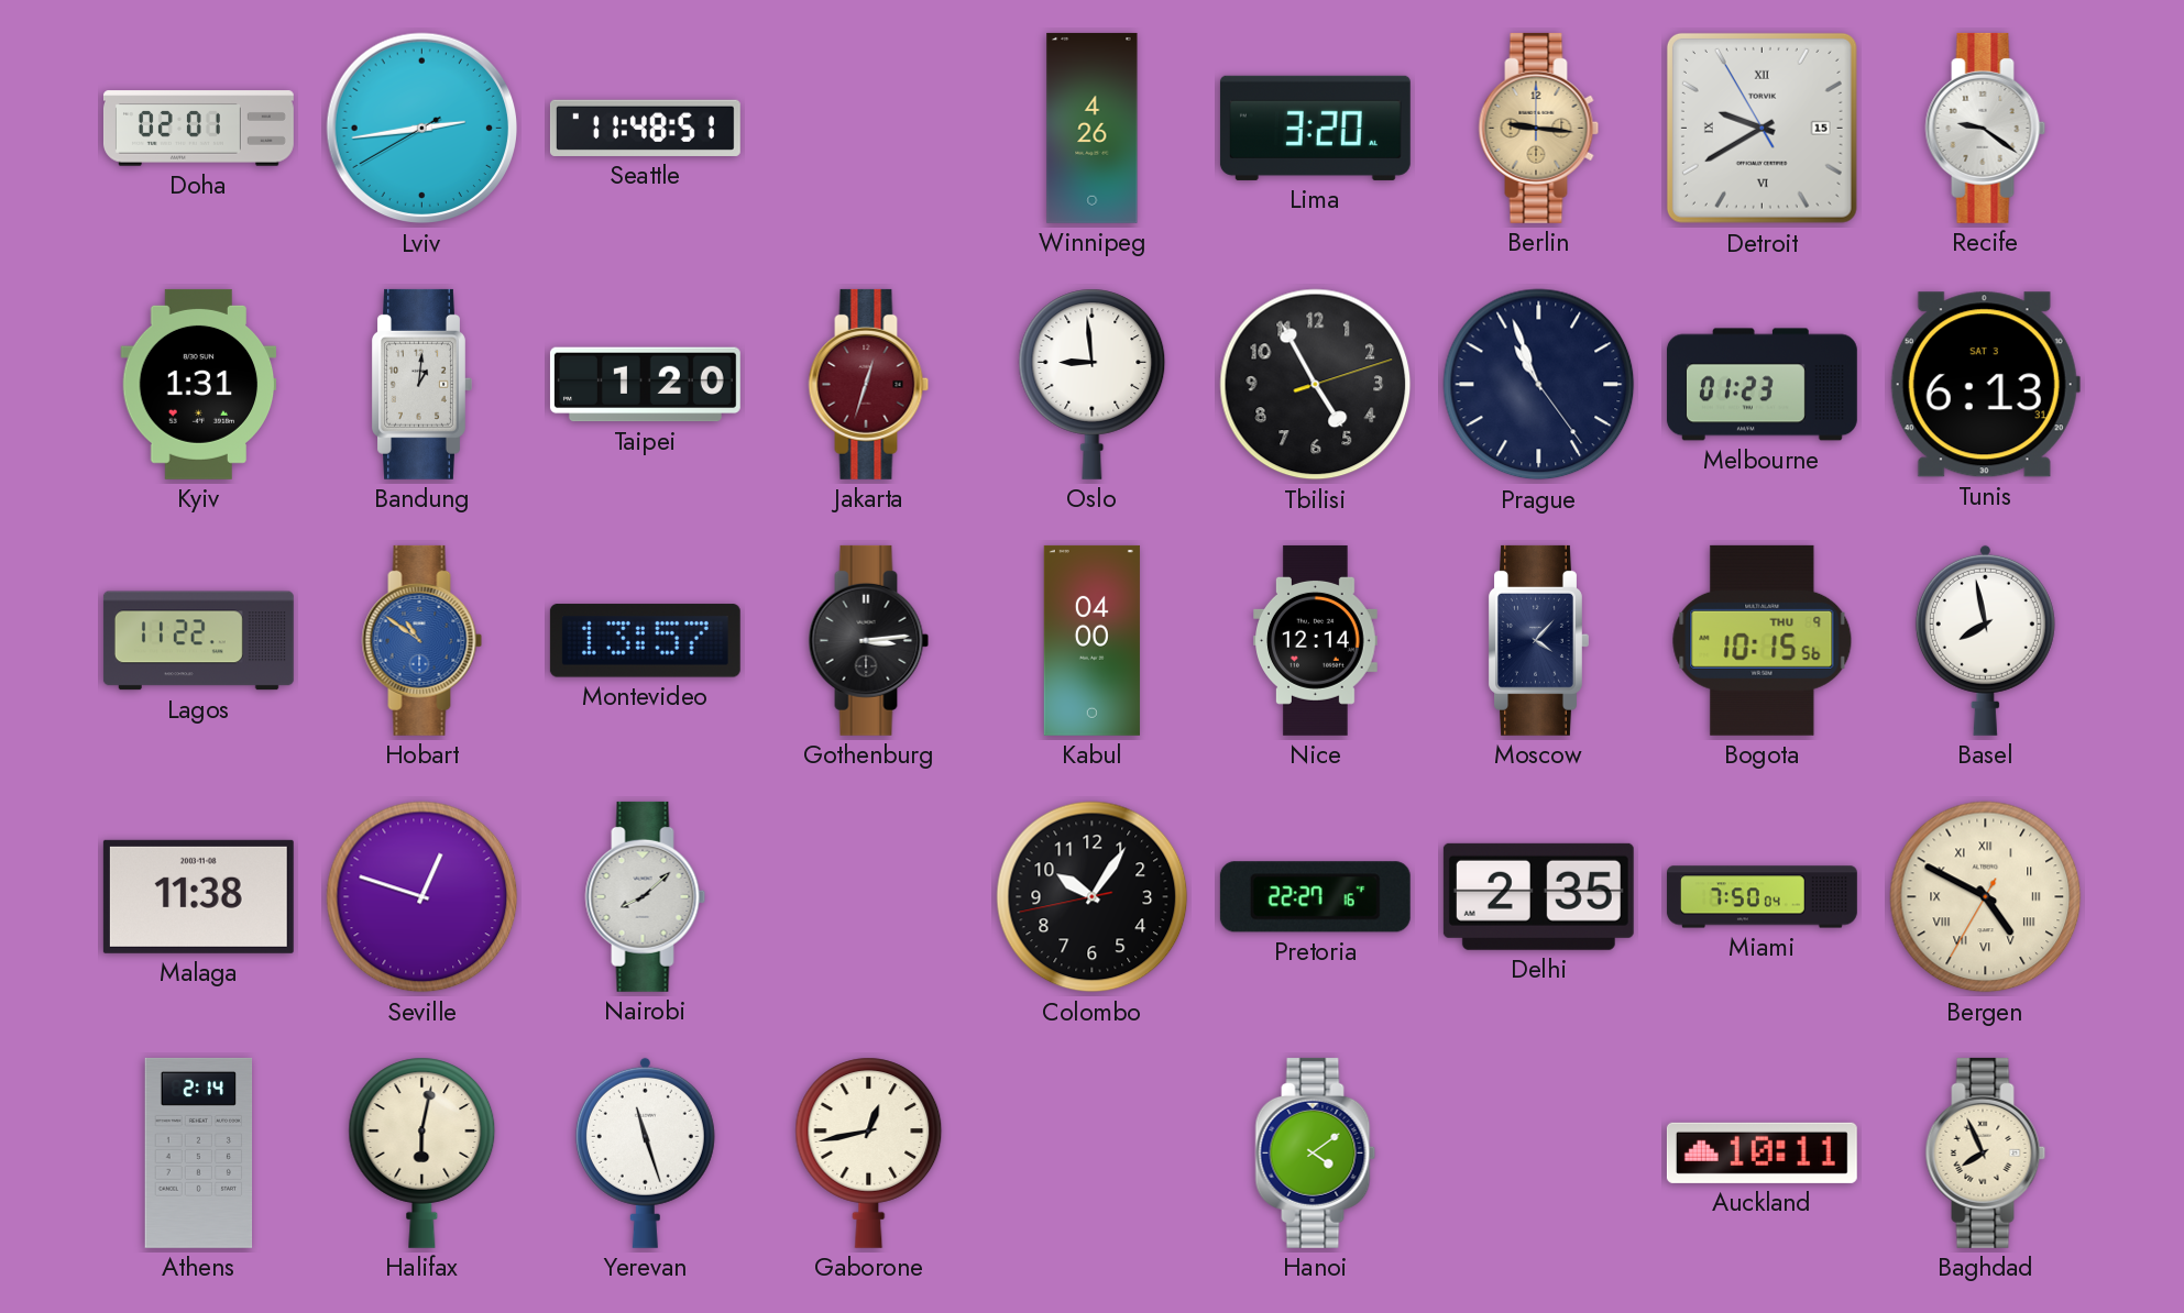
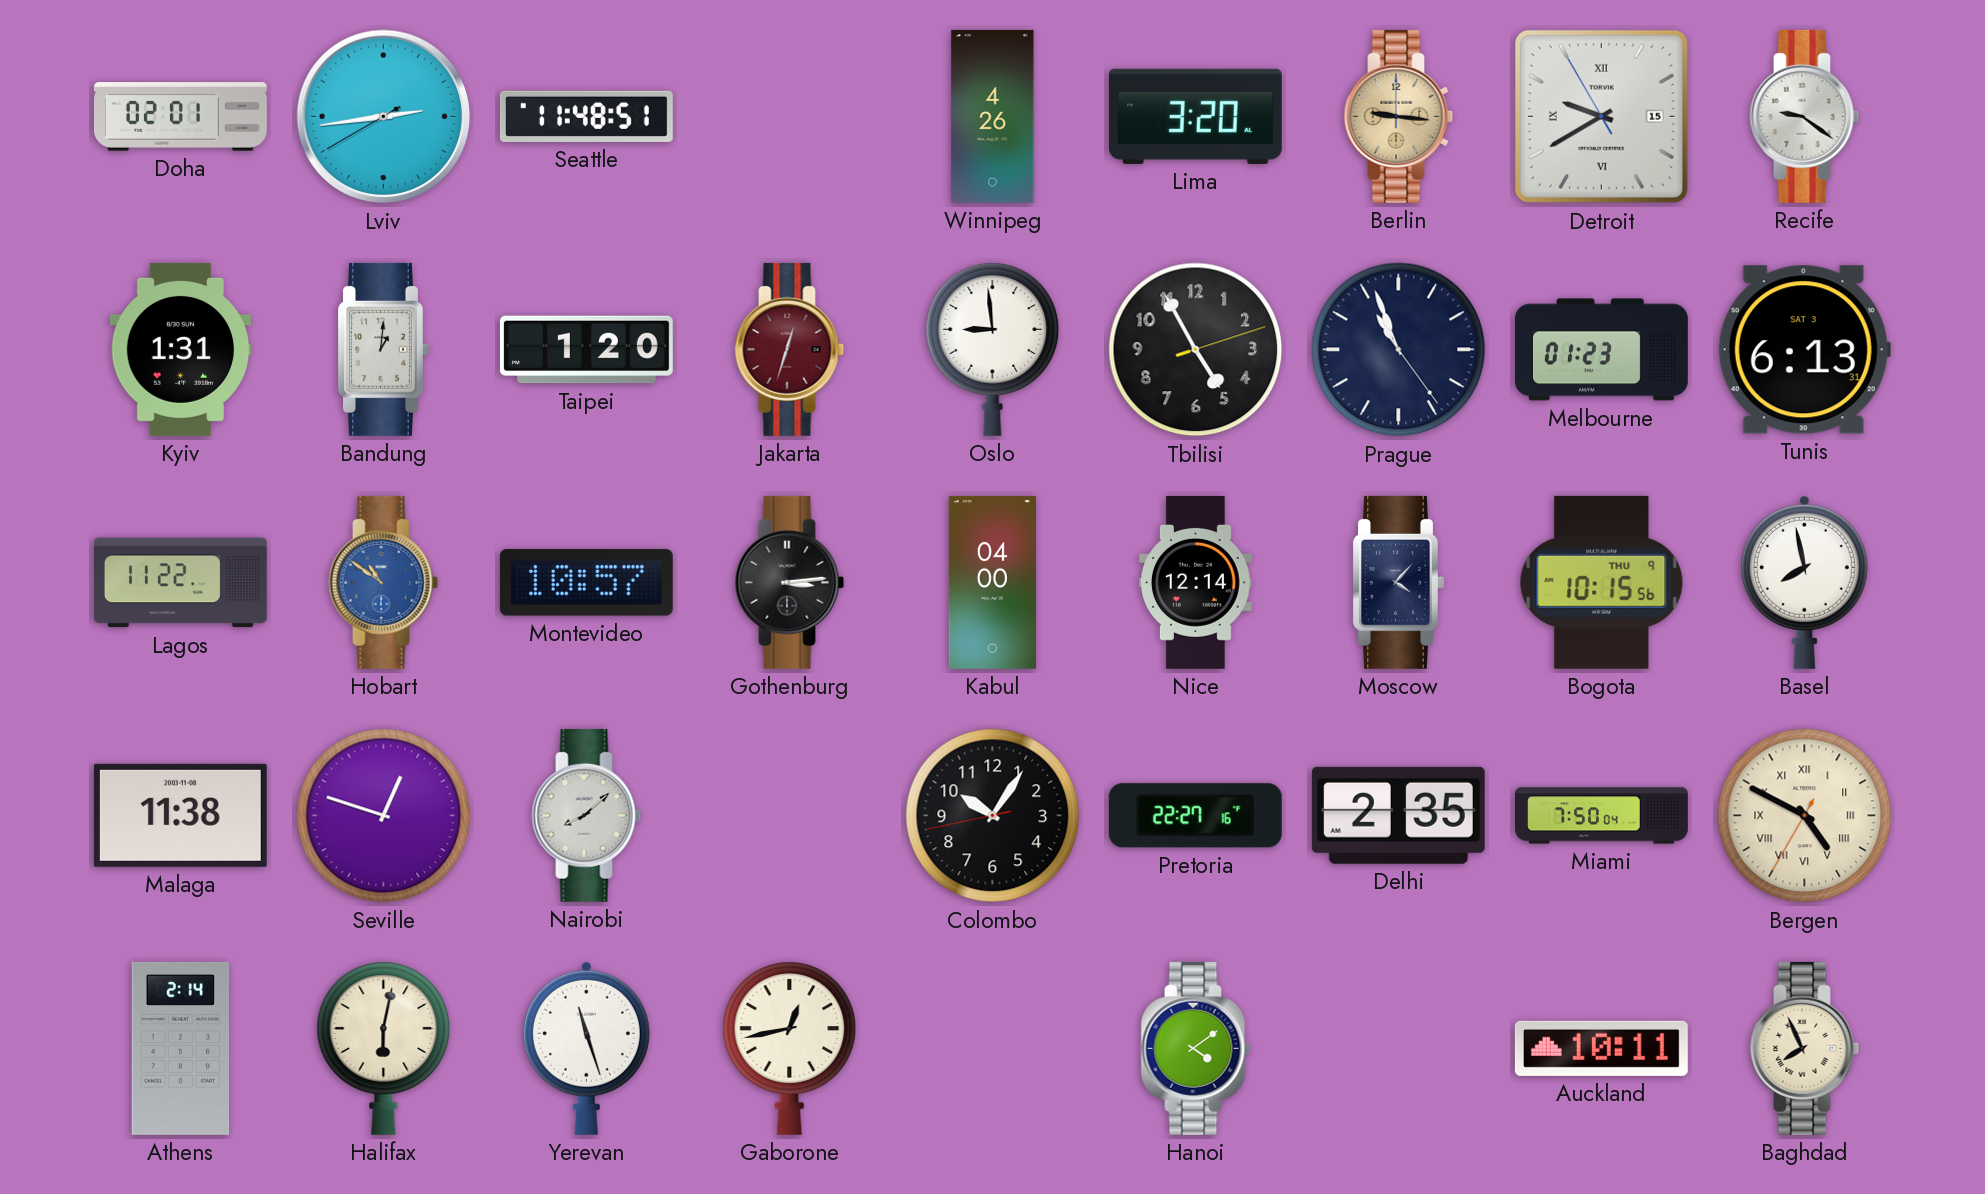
Montevideo: 13:57 -> 10:57
